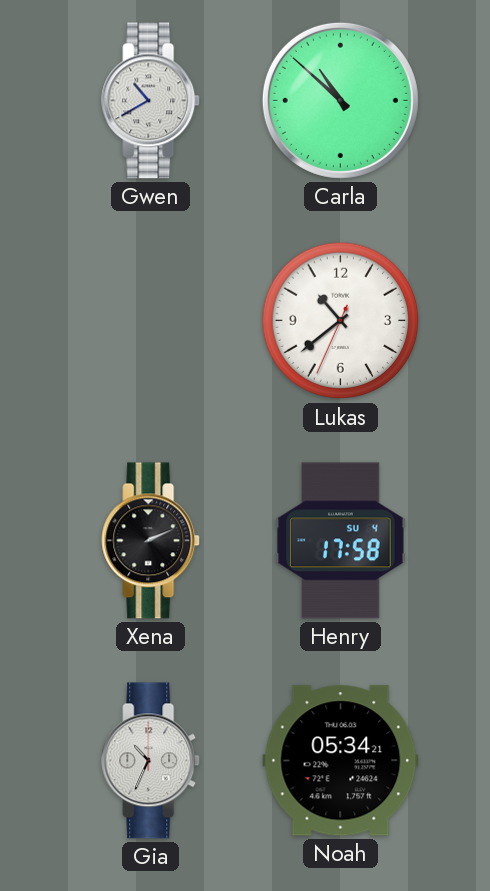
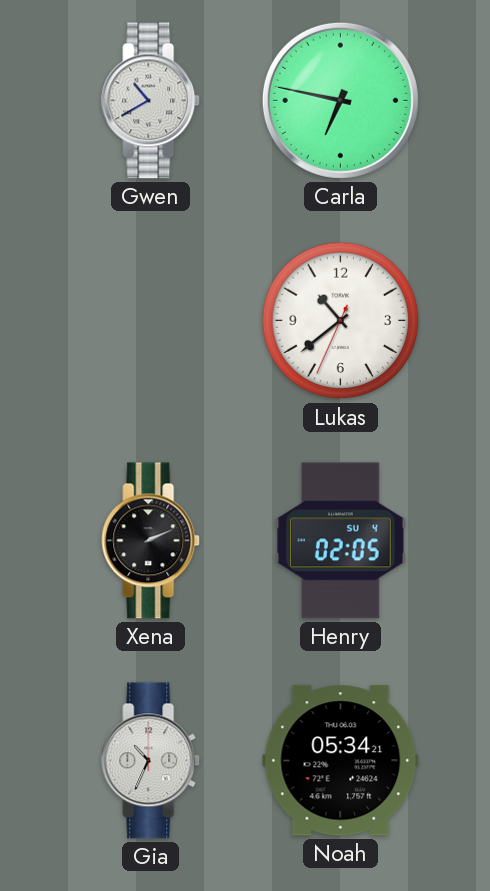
Carla: 10:52 -> 6:47
Henry: 17:58 -> 02:05
